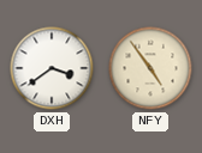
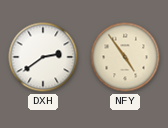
DXH: 3:39 -> 2:39
